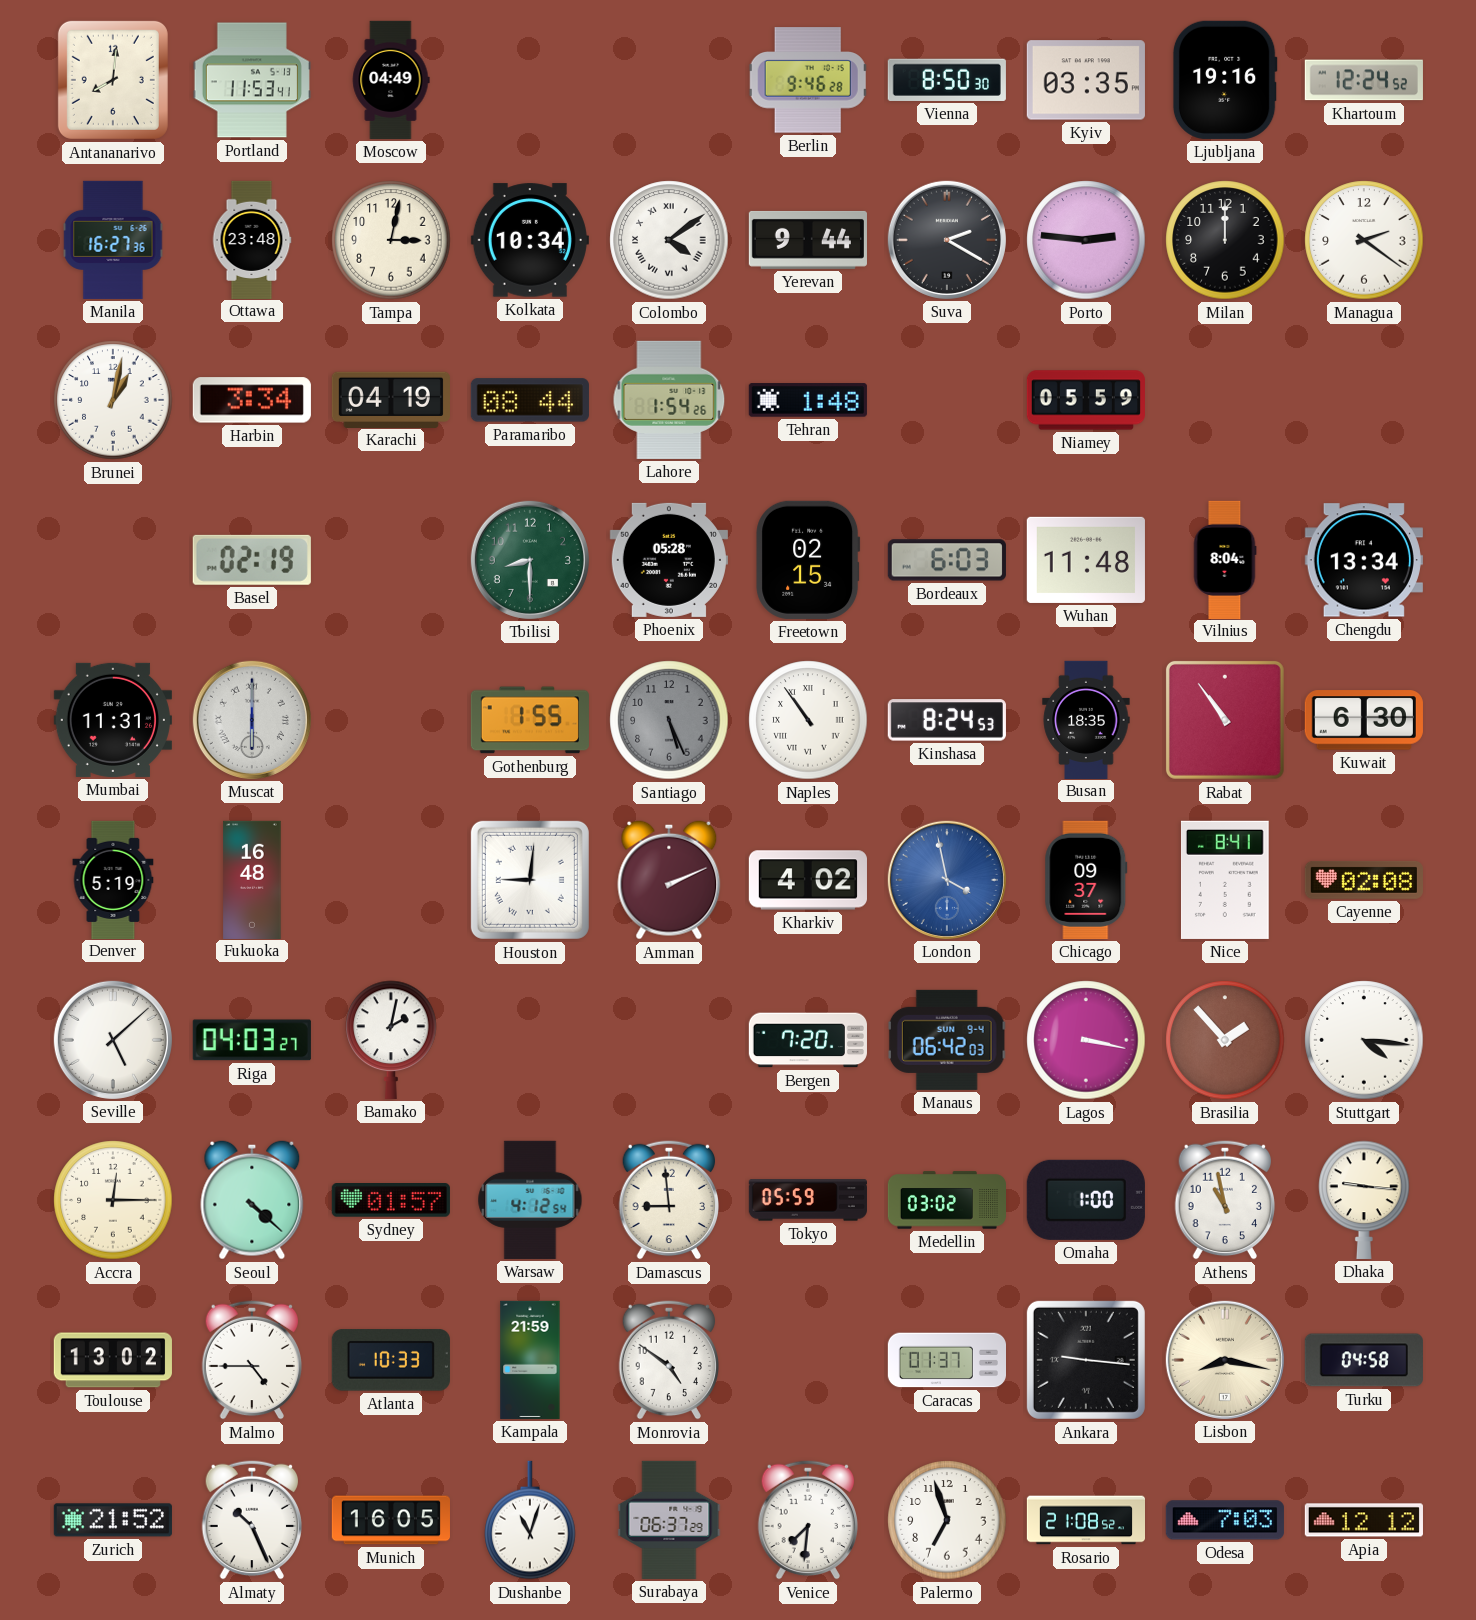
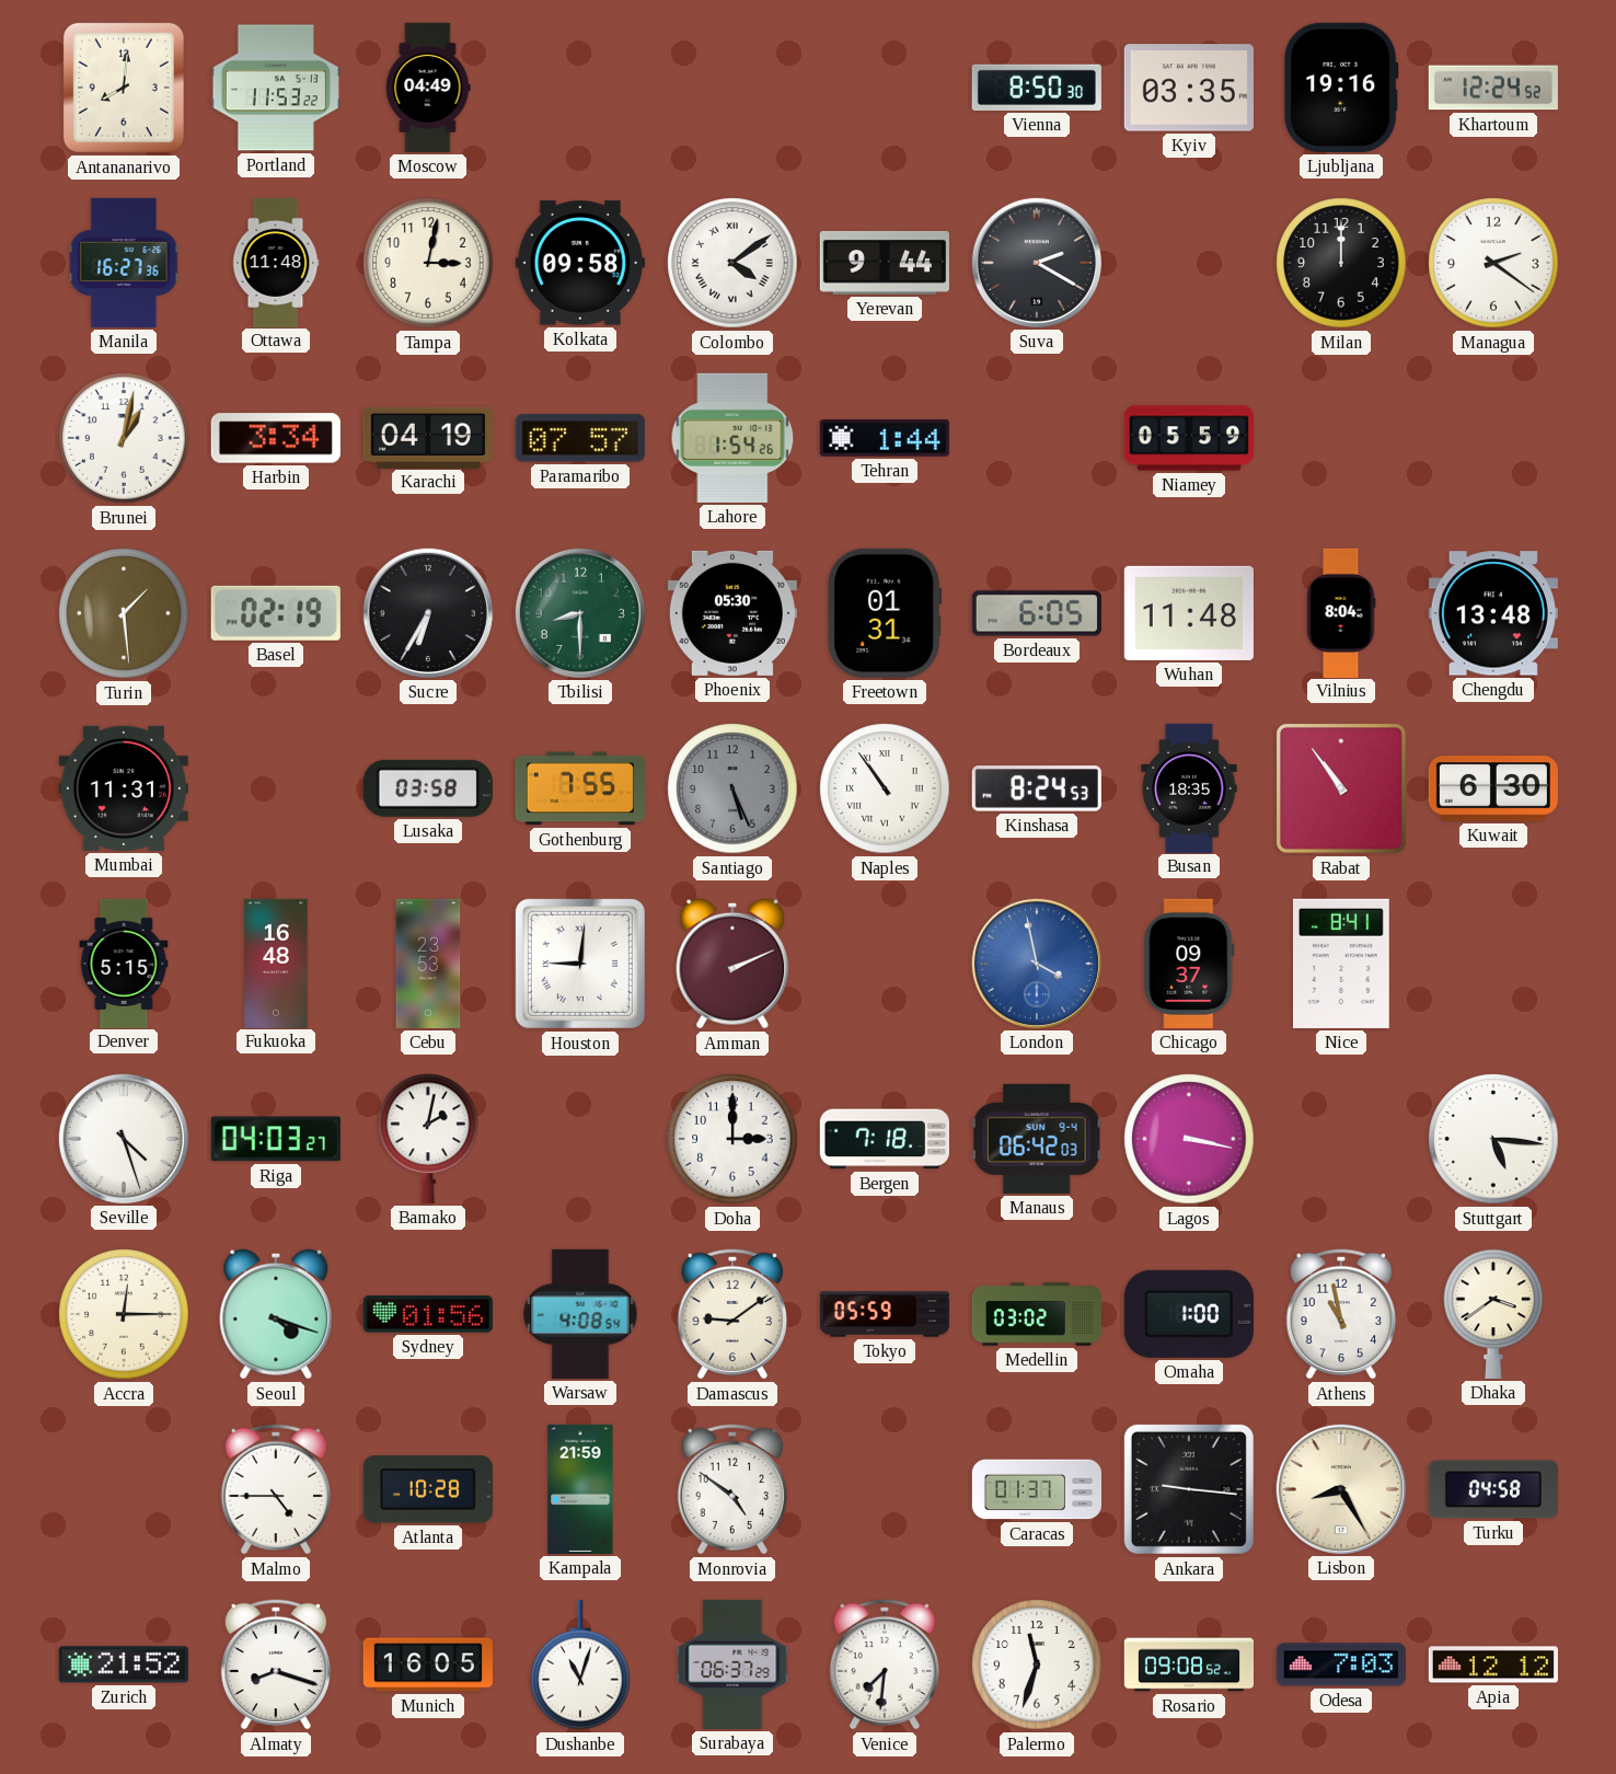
Portland: 11:53:41 -> 11:53:22
Berlin: 9:46 -> none
Ottawa: 23:48 -> 11:48
Kolkata: 10:34 -> 09:58
Porto: 2:46 -> none
Paramaribo: 08:44 -> 07:57
Tehran: 1:48 -> 1:44
Turin: none -> 1:29
Sucre: none -> 6:35
Phoenix: 05:28 -> 05:30
Freetown: 02:15 -> 01:31
Bordeaux: 6:03 -> 6:05
Chengdu: 13:34 -> 13:48
Muscat: 6:00 -> none
Lusaka: none -> 03:58
Gothenburg: 1:55 -> 7:55
Denver: 5:19 -> 5:15
Cebu: none -> 23:53
Kharkiv: 4:02 -> none
Cayenne: 02:08 -> none
Seville: 5:08 -> 4:27
Doha: none -> 3:00
Bergen: 7:20 -> 7:18
Brasilia: 1:53 -> none
Stuttgart: 4:16 -> 5:16
Seoul: 4:22 -> 4:18
Sydney: 01:57 -> 01:56
Warsaw: 4:12 -> 4:08
Damascus: 8:59 -> 9:09
Dhaka: 9:16 -> 3:39
Toulouse: 13:02 -> none
Atlanta: 10:33 -> 10:28
Lisbon: 8:17 -> 8:25
Almaty: 10:26 -> 8:18
Palermo: 6:57 -> 11:33
Rosario: 21:08 -> 09:08
